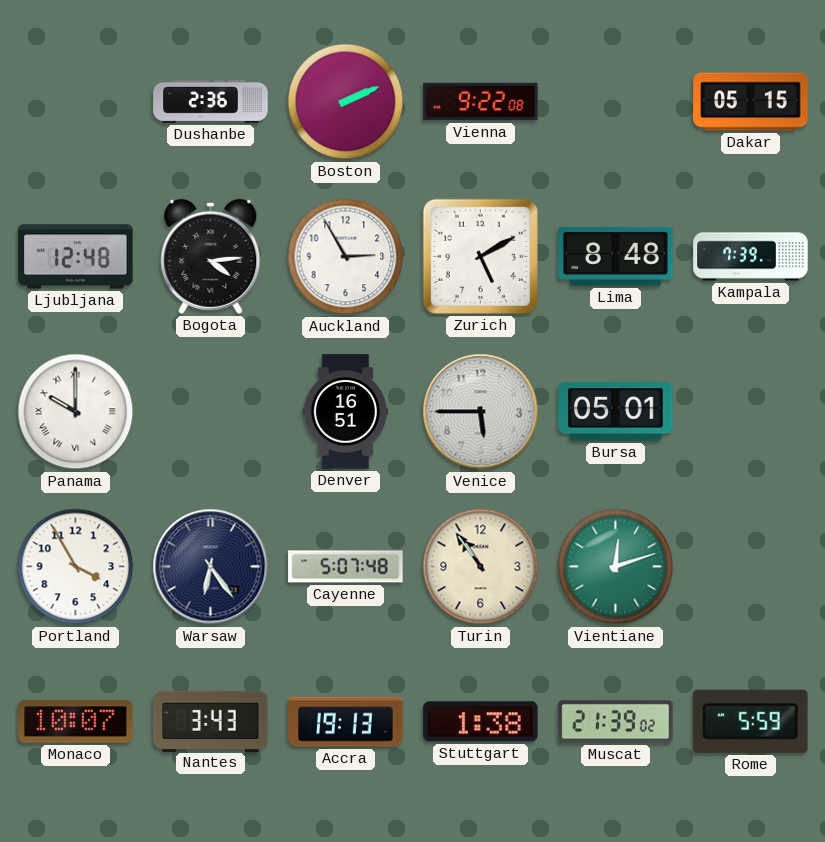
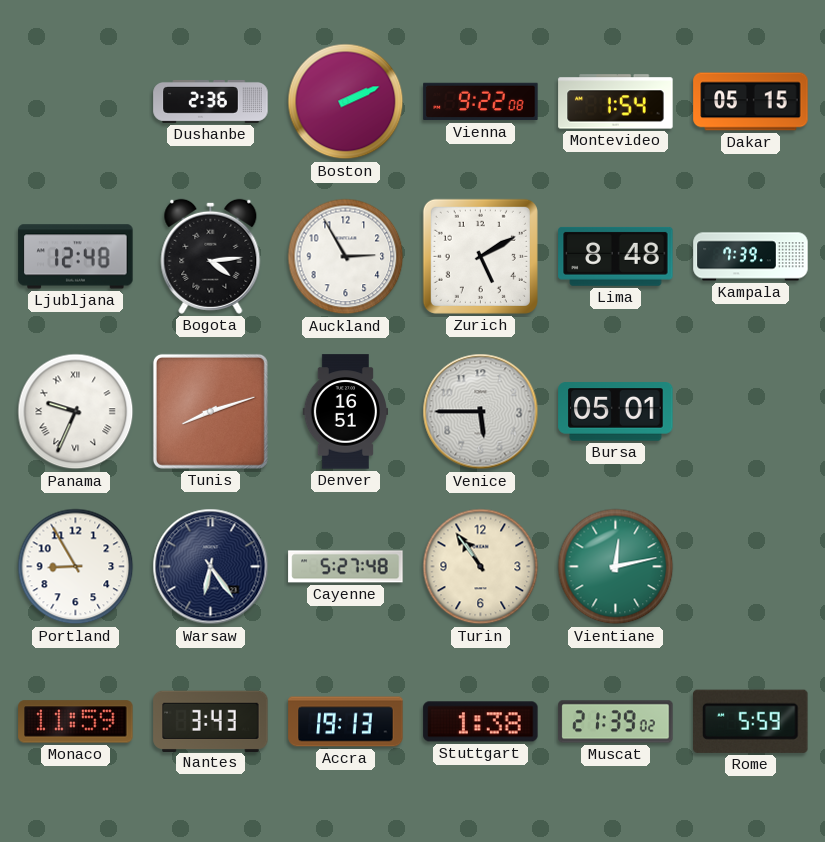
Montevideo: none -> 1:54
Panama: 10:00 -> 9:34
Tunis: none -> 8:12
Portland: 3:55 -> 8:55
Cayenne: 5:07 -> 5:27
Vientiane: 12:12 -> 12:13
Monaco: 10:07 -> 11:59
